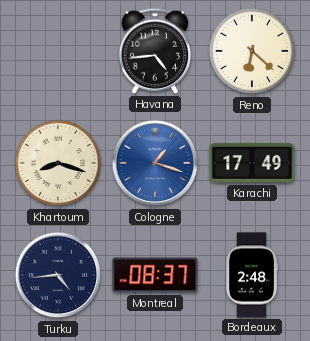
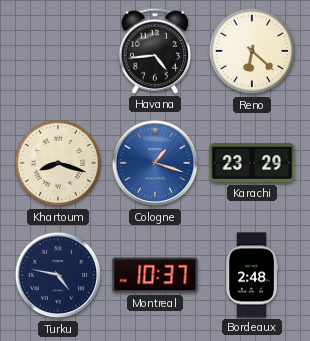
Karachi: 17:49 -> 23:29
Turku: 4:44 -> 4:47
Montreal: 08:37 -> 10:37
